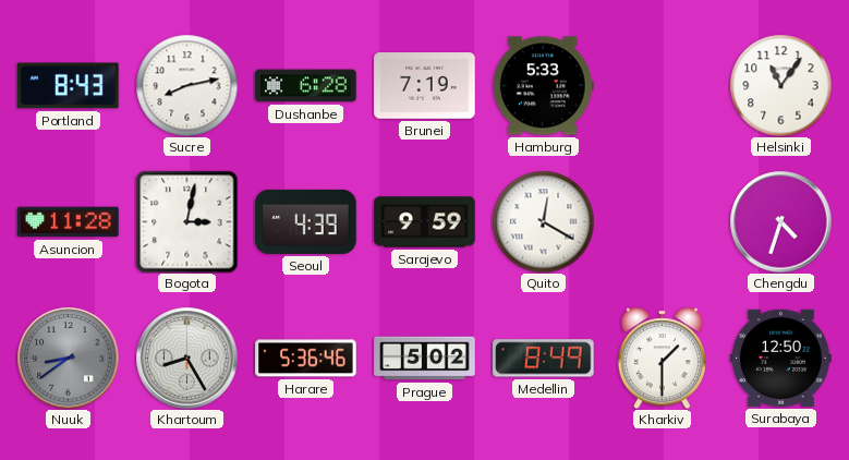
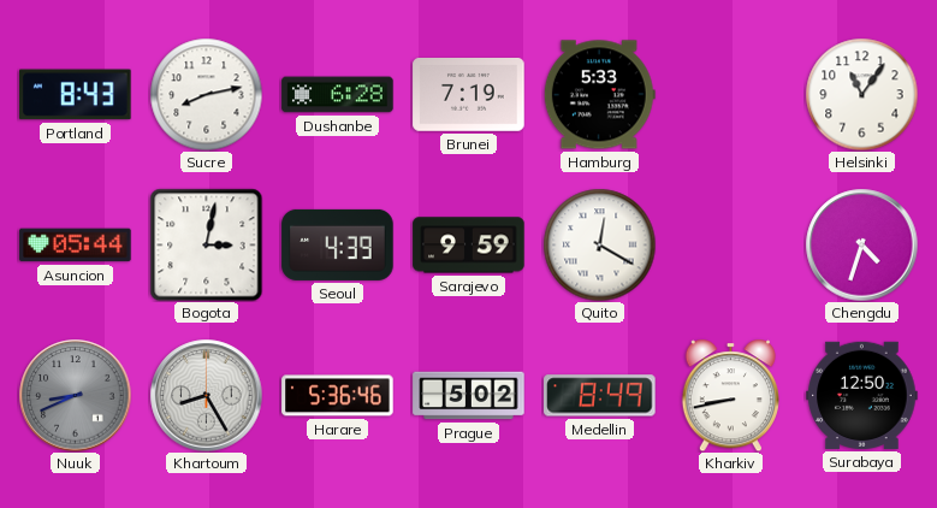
Asuncion: 11:28 -> 05:44
Nuuk: 8:39 -> 8:41
Kharkiv: 1:30 -> 8:43
